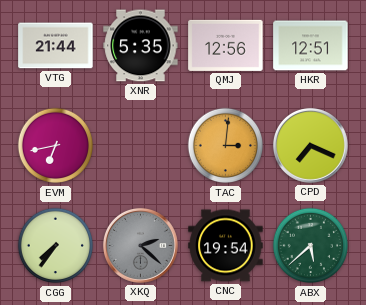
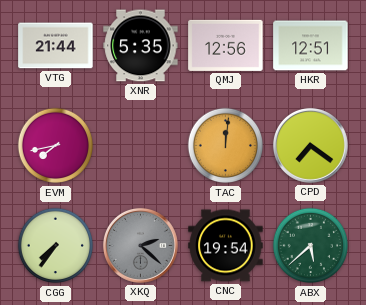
EVM: 6:43 -> 7:43
TAC: 3:01 -> 12:01
CPD: 7:19 -> 7:21
